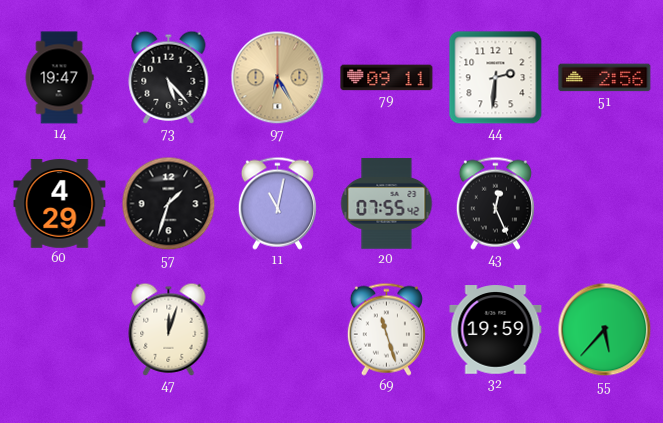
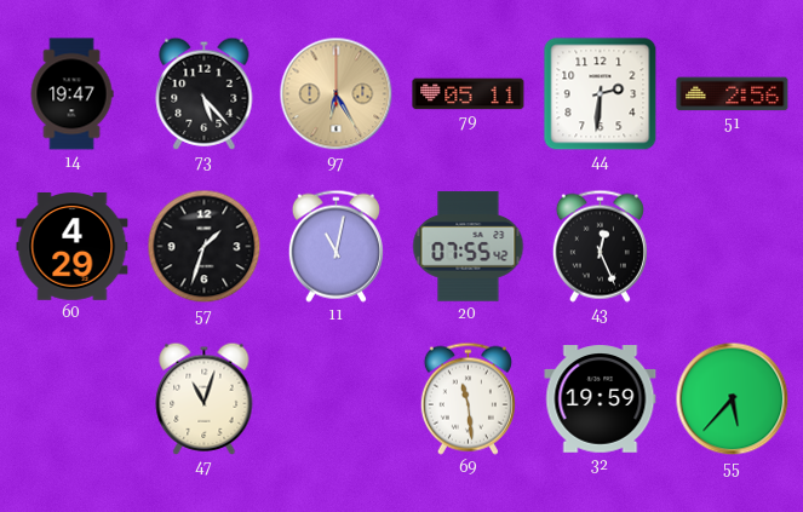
79: 09:11 -> 05:11
47: 12:03 -> 11:03
69: 11:27 -> 11:29
